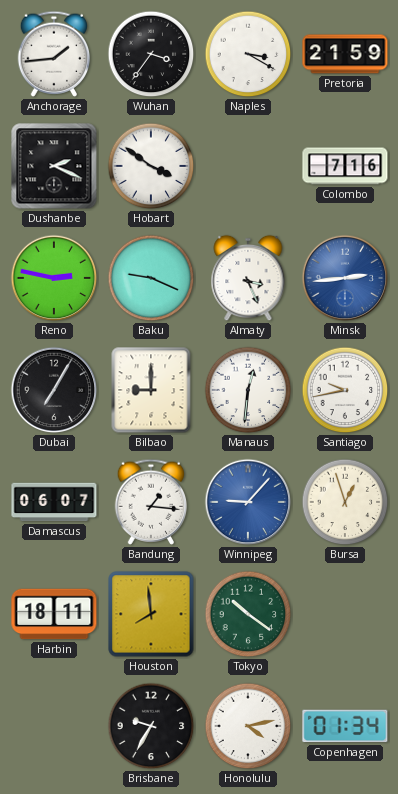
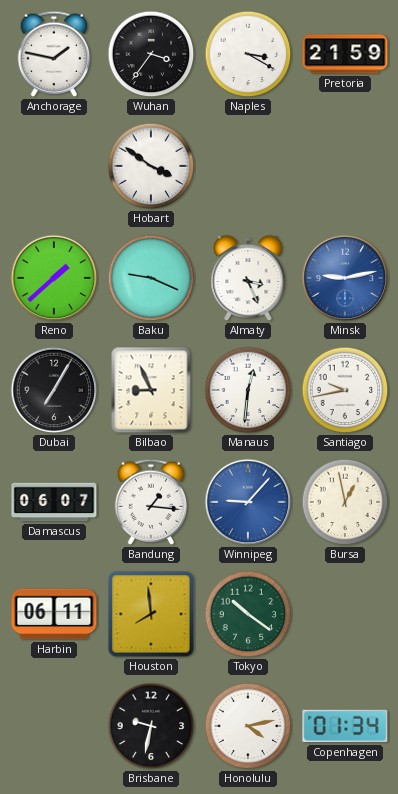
Anchorage: 1:44 -> 1:47
Dushanbe: 2:19 -> none
Colombo: 7:16 -> none
Reno: 2:47 -> 1:38
Minsk: 2:44 -> 9:13
Bilbao: 9:00 -> 8:56
Bursa: 12:57 -> 12:58
Harbin: 18:11 -> 06:11
Brisbane: 9:35 -> 9:32
